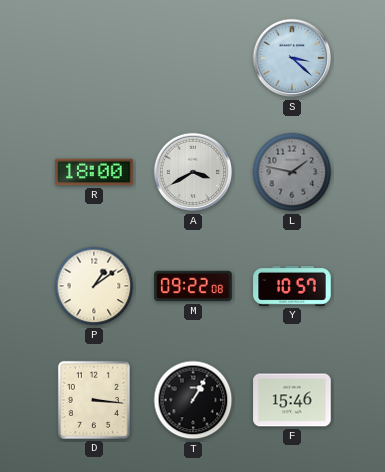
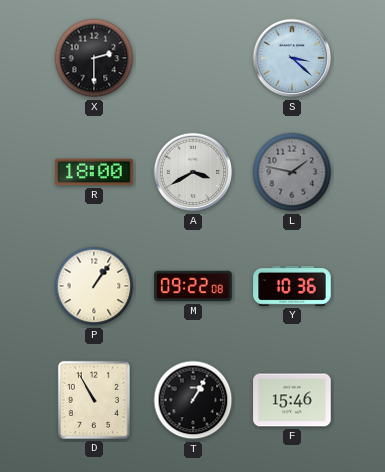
X: none -> 2:30
P: 1:09 -> 1:06
Y: 10:57 -> 10:36
D: 3:16 -> 10:55
